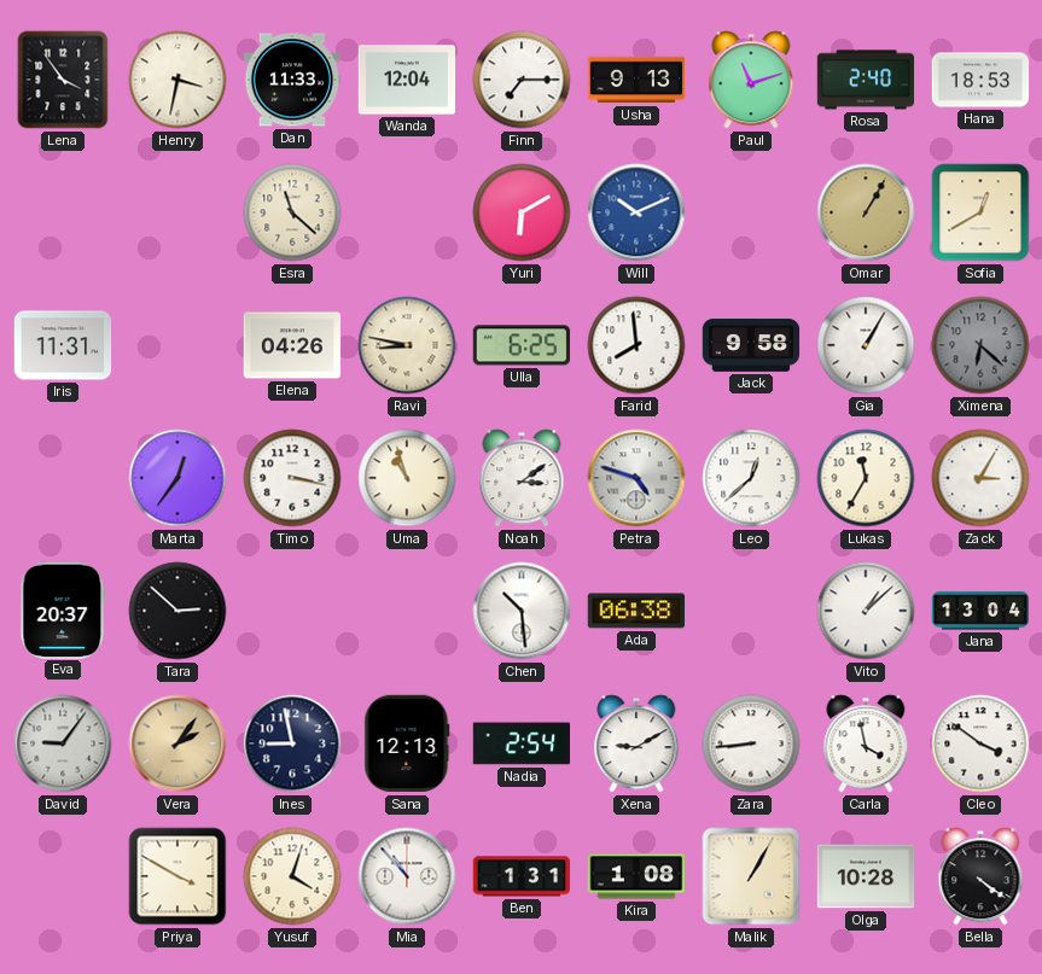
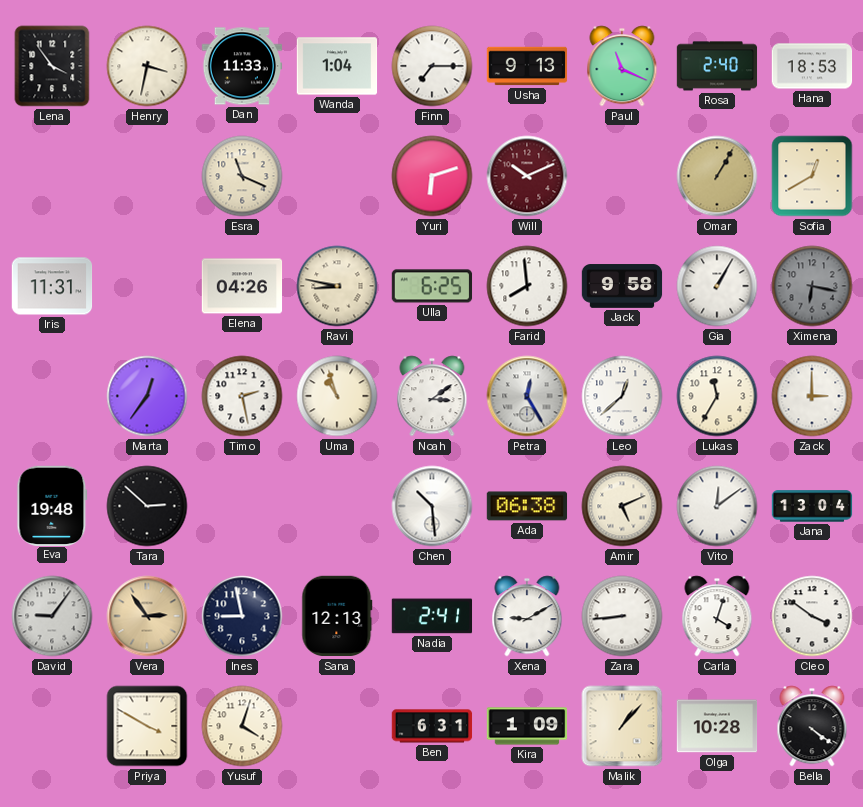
Wanda: 12:04 -> 1:04
Paul: 11:12 -> 11:19
Esra: 11:22 -> 11:19
Yuri: 6:10 -> 6:12
Will dial: blue -> burgundy
Ximena: 6:22 -> 6:17
Timo: 3:17 -> 2:28
Petra: 4:48 -> 12:25
Zack: 3:05 -> 3:00
Eva: 20:37 -> 19:48
Amir: none -> 5:11
Vito: 1:08 -> 12:09
Vera: 2:06 -> 2:54
Nadia: 2:54 -> 2:41
Carla: 3:58 -> 4:03
Mia: 10:53 -> none
Ben: 1:31 -> 6:31
Kira: 1:08 -> 1:09
Malik: 1:05 -> 1:07
